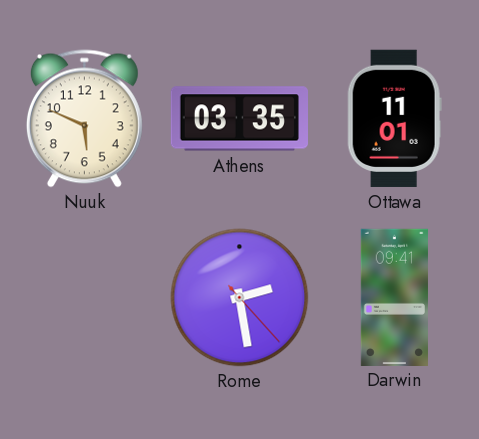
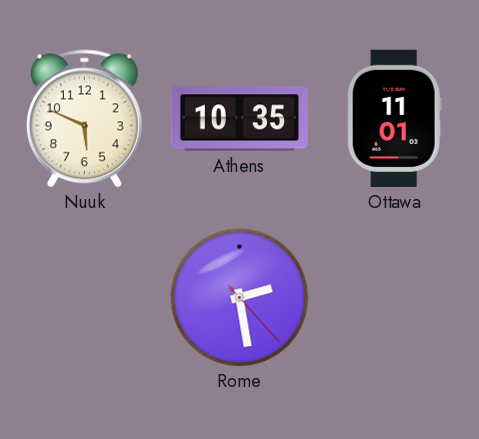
Athens: 03:35 -> 10:35
Darwin: 09:41 -> none
